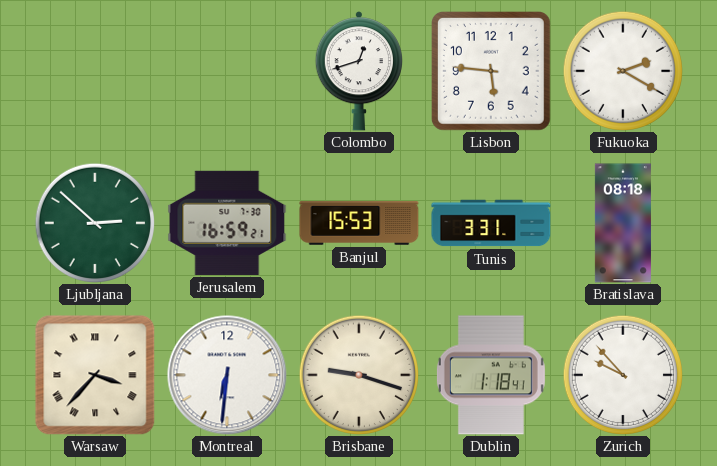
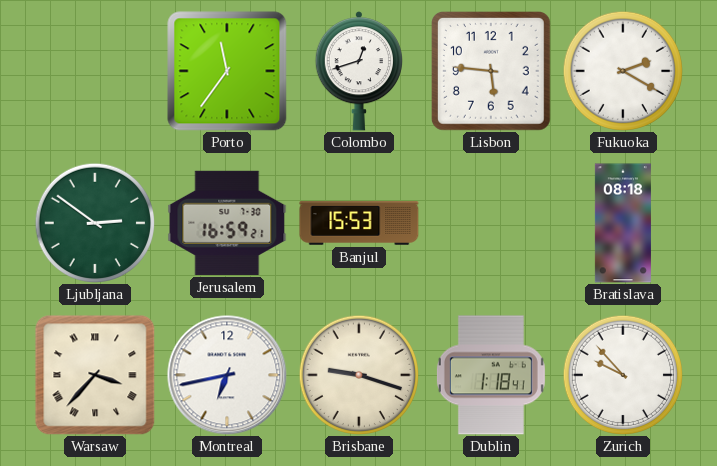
Porto: none -> 11:36
Ljubljana: 2:52 -> 2:51
Tunis: 3:31 -> none
Montreal: 6:31 -> 6:43
